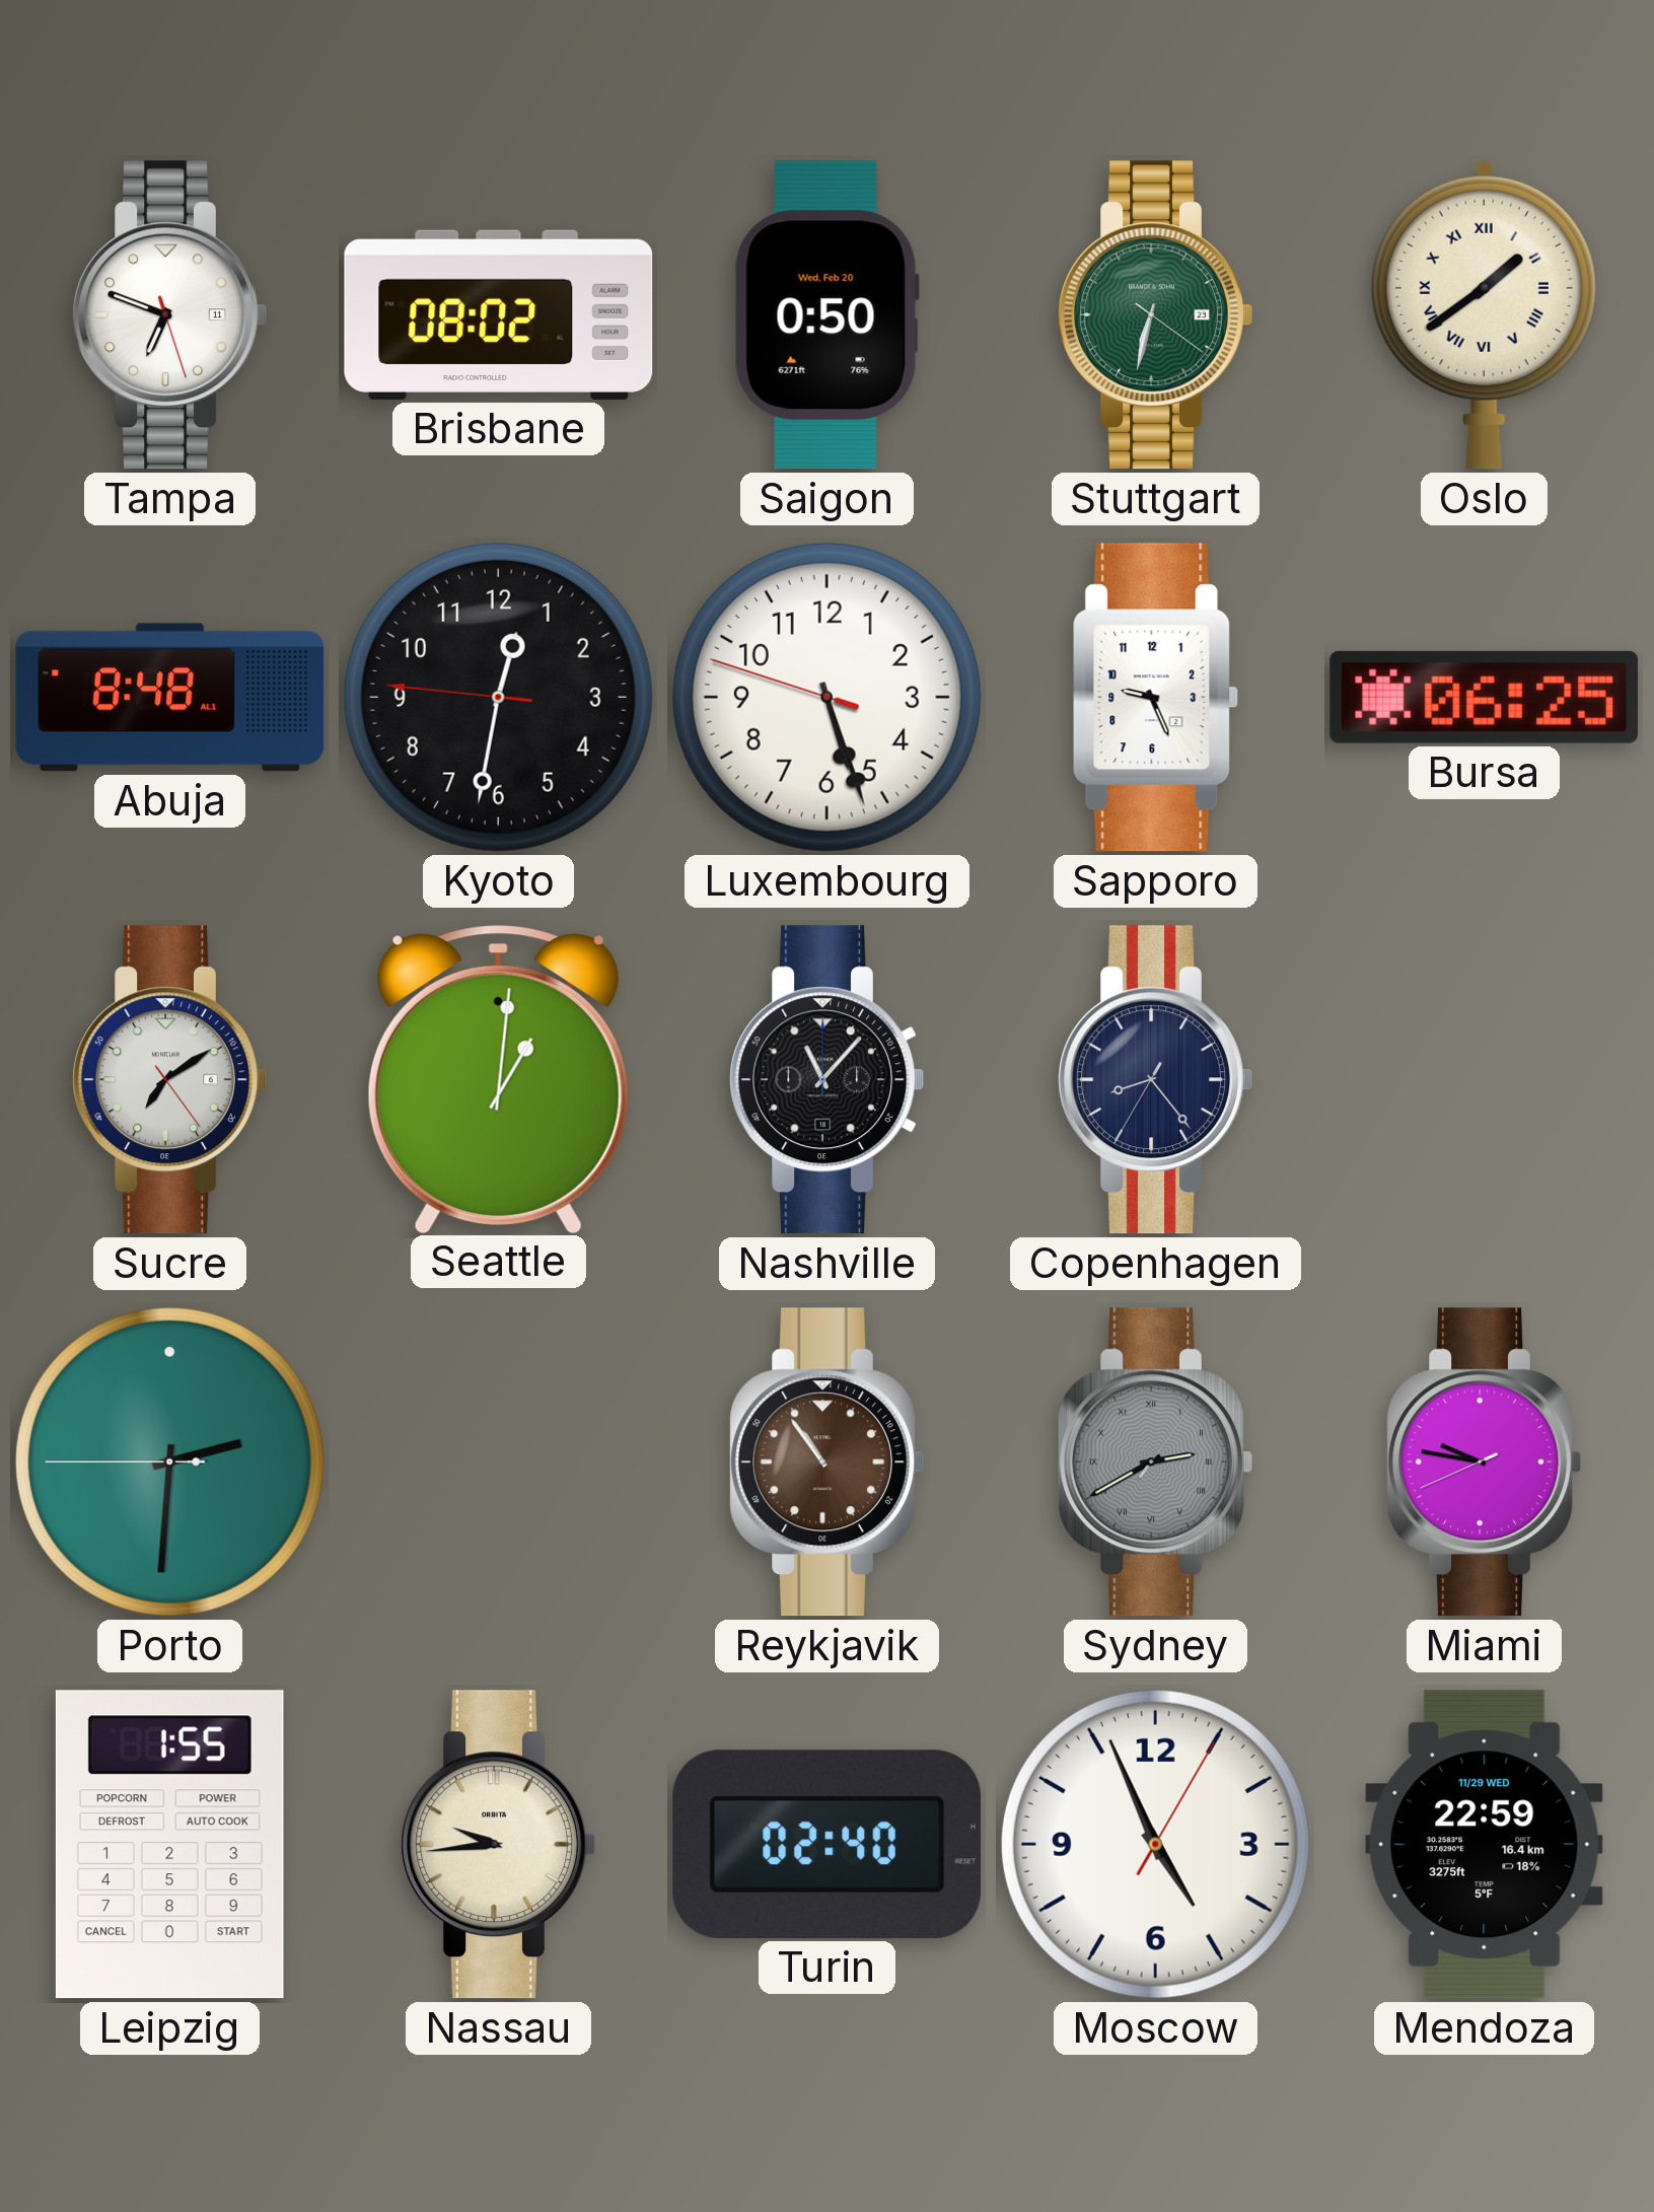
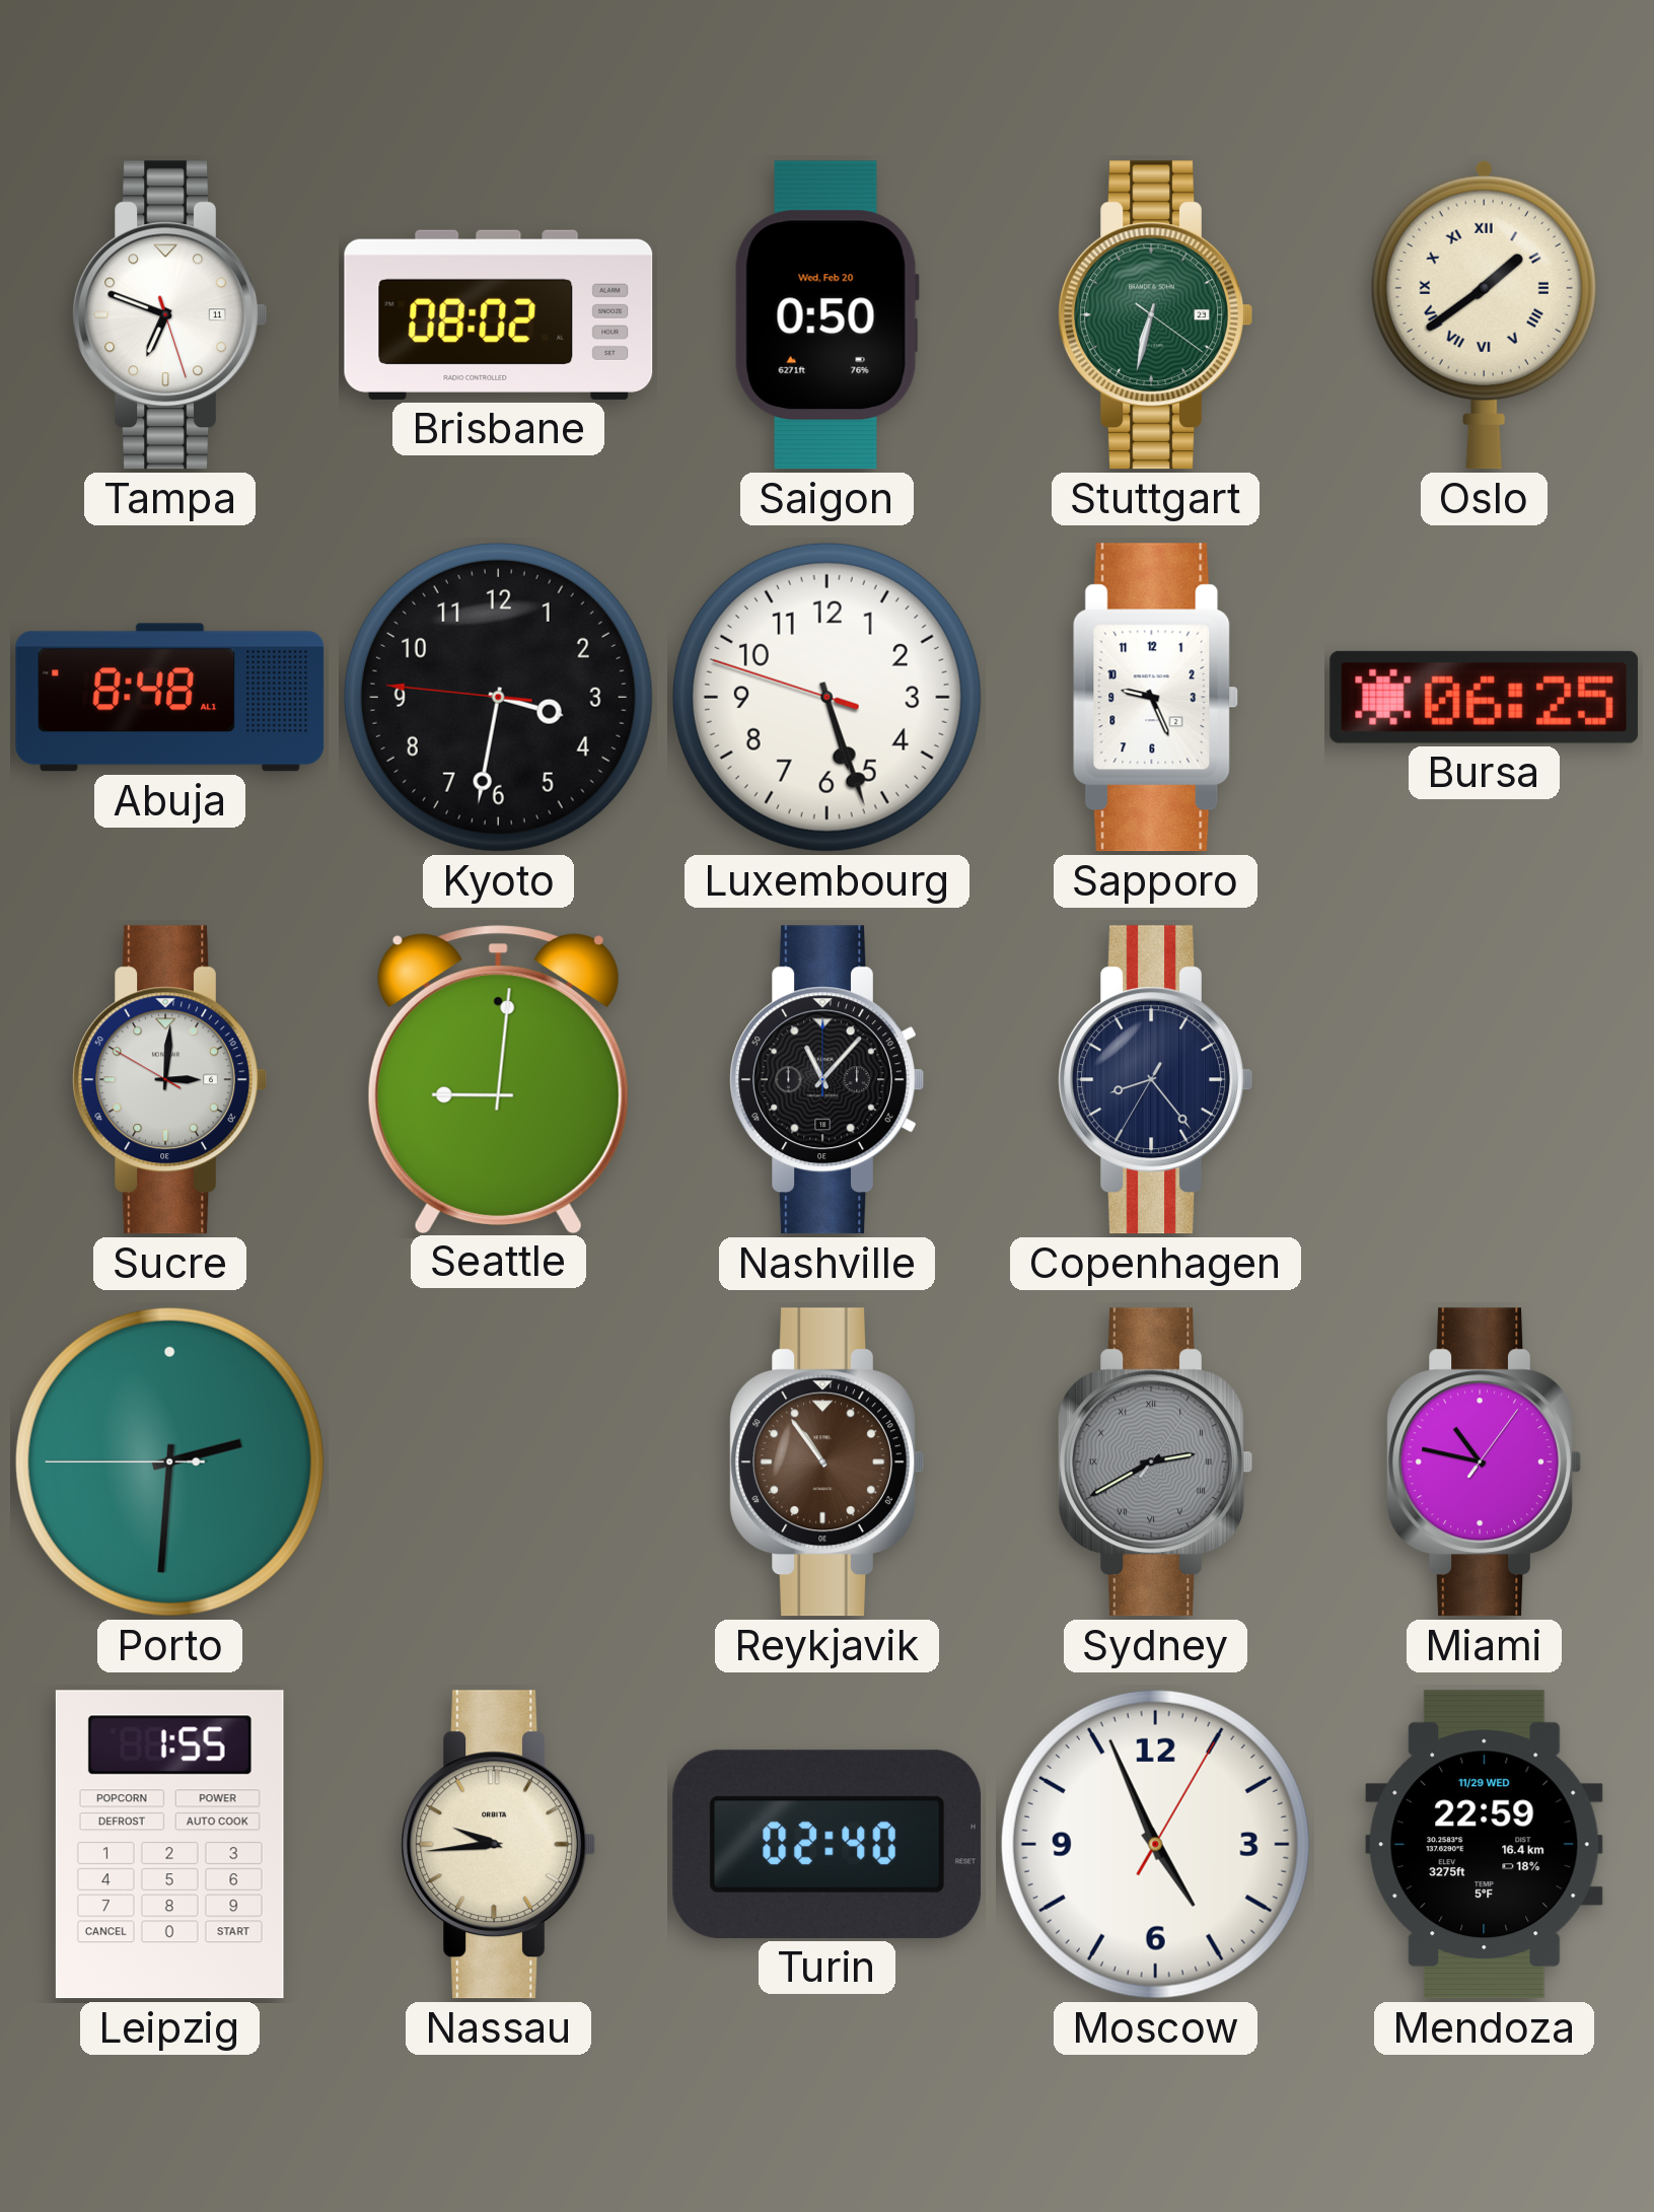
Kyoto: 12:31 -> 3:31
Sucre: 7:09 -> 3:00
Seattle: 1:01 -> 9:01
Miami: 9:46 -> 10:47
